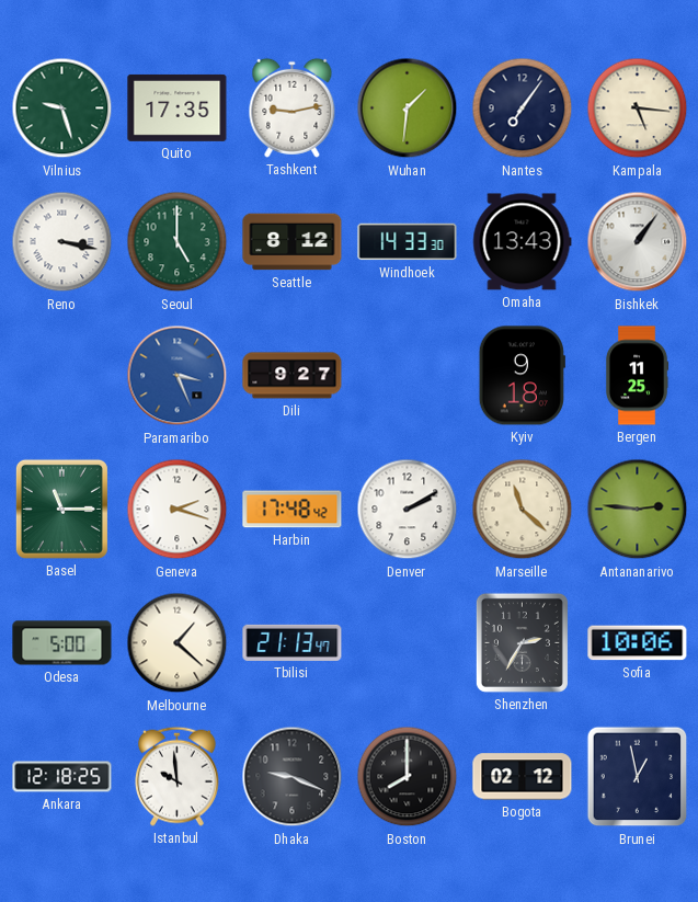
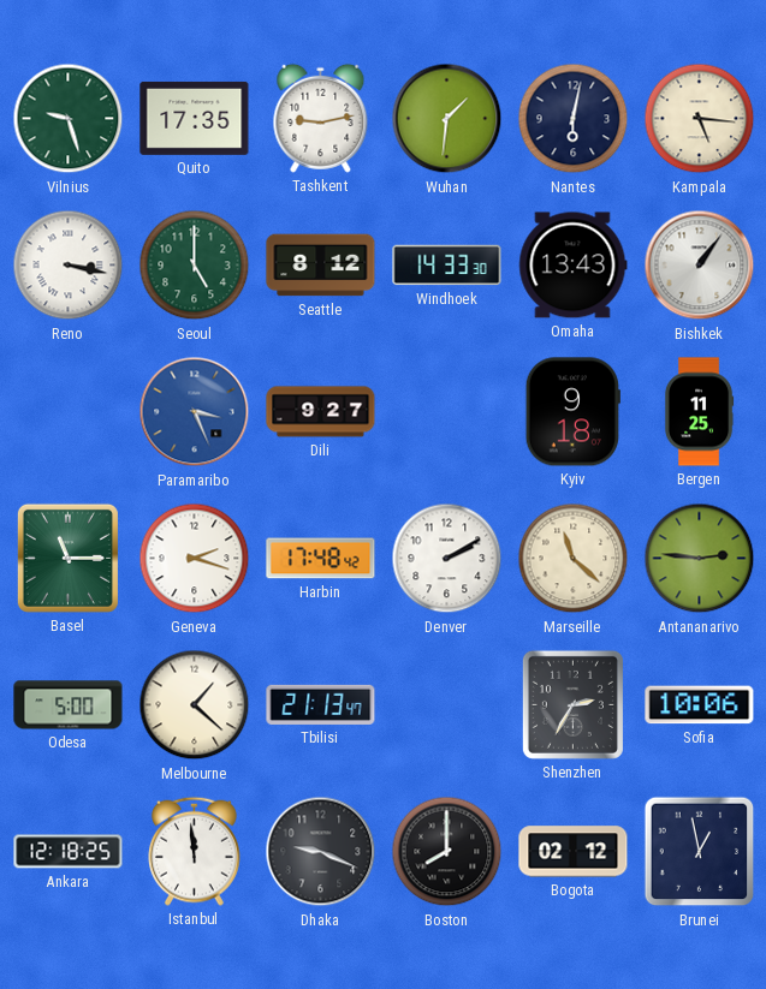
Nantes: 7:06 -> 6:02
Istanbul: 9:59 -> 11:59
